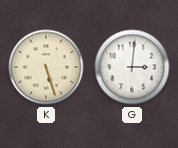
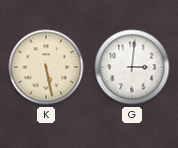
K: 5:27 -> 5:28
